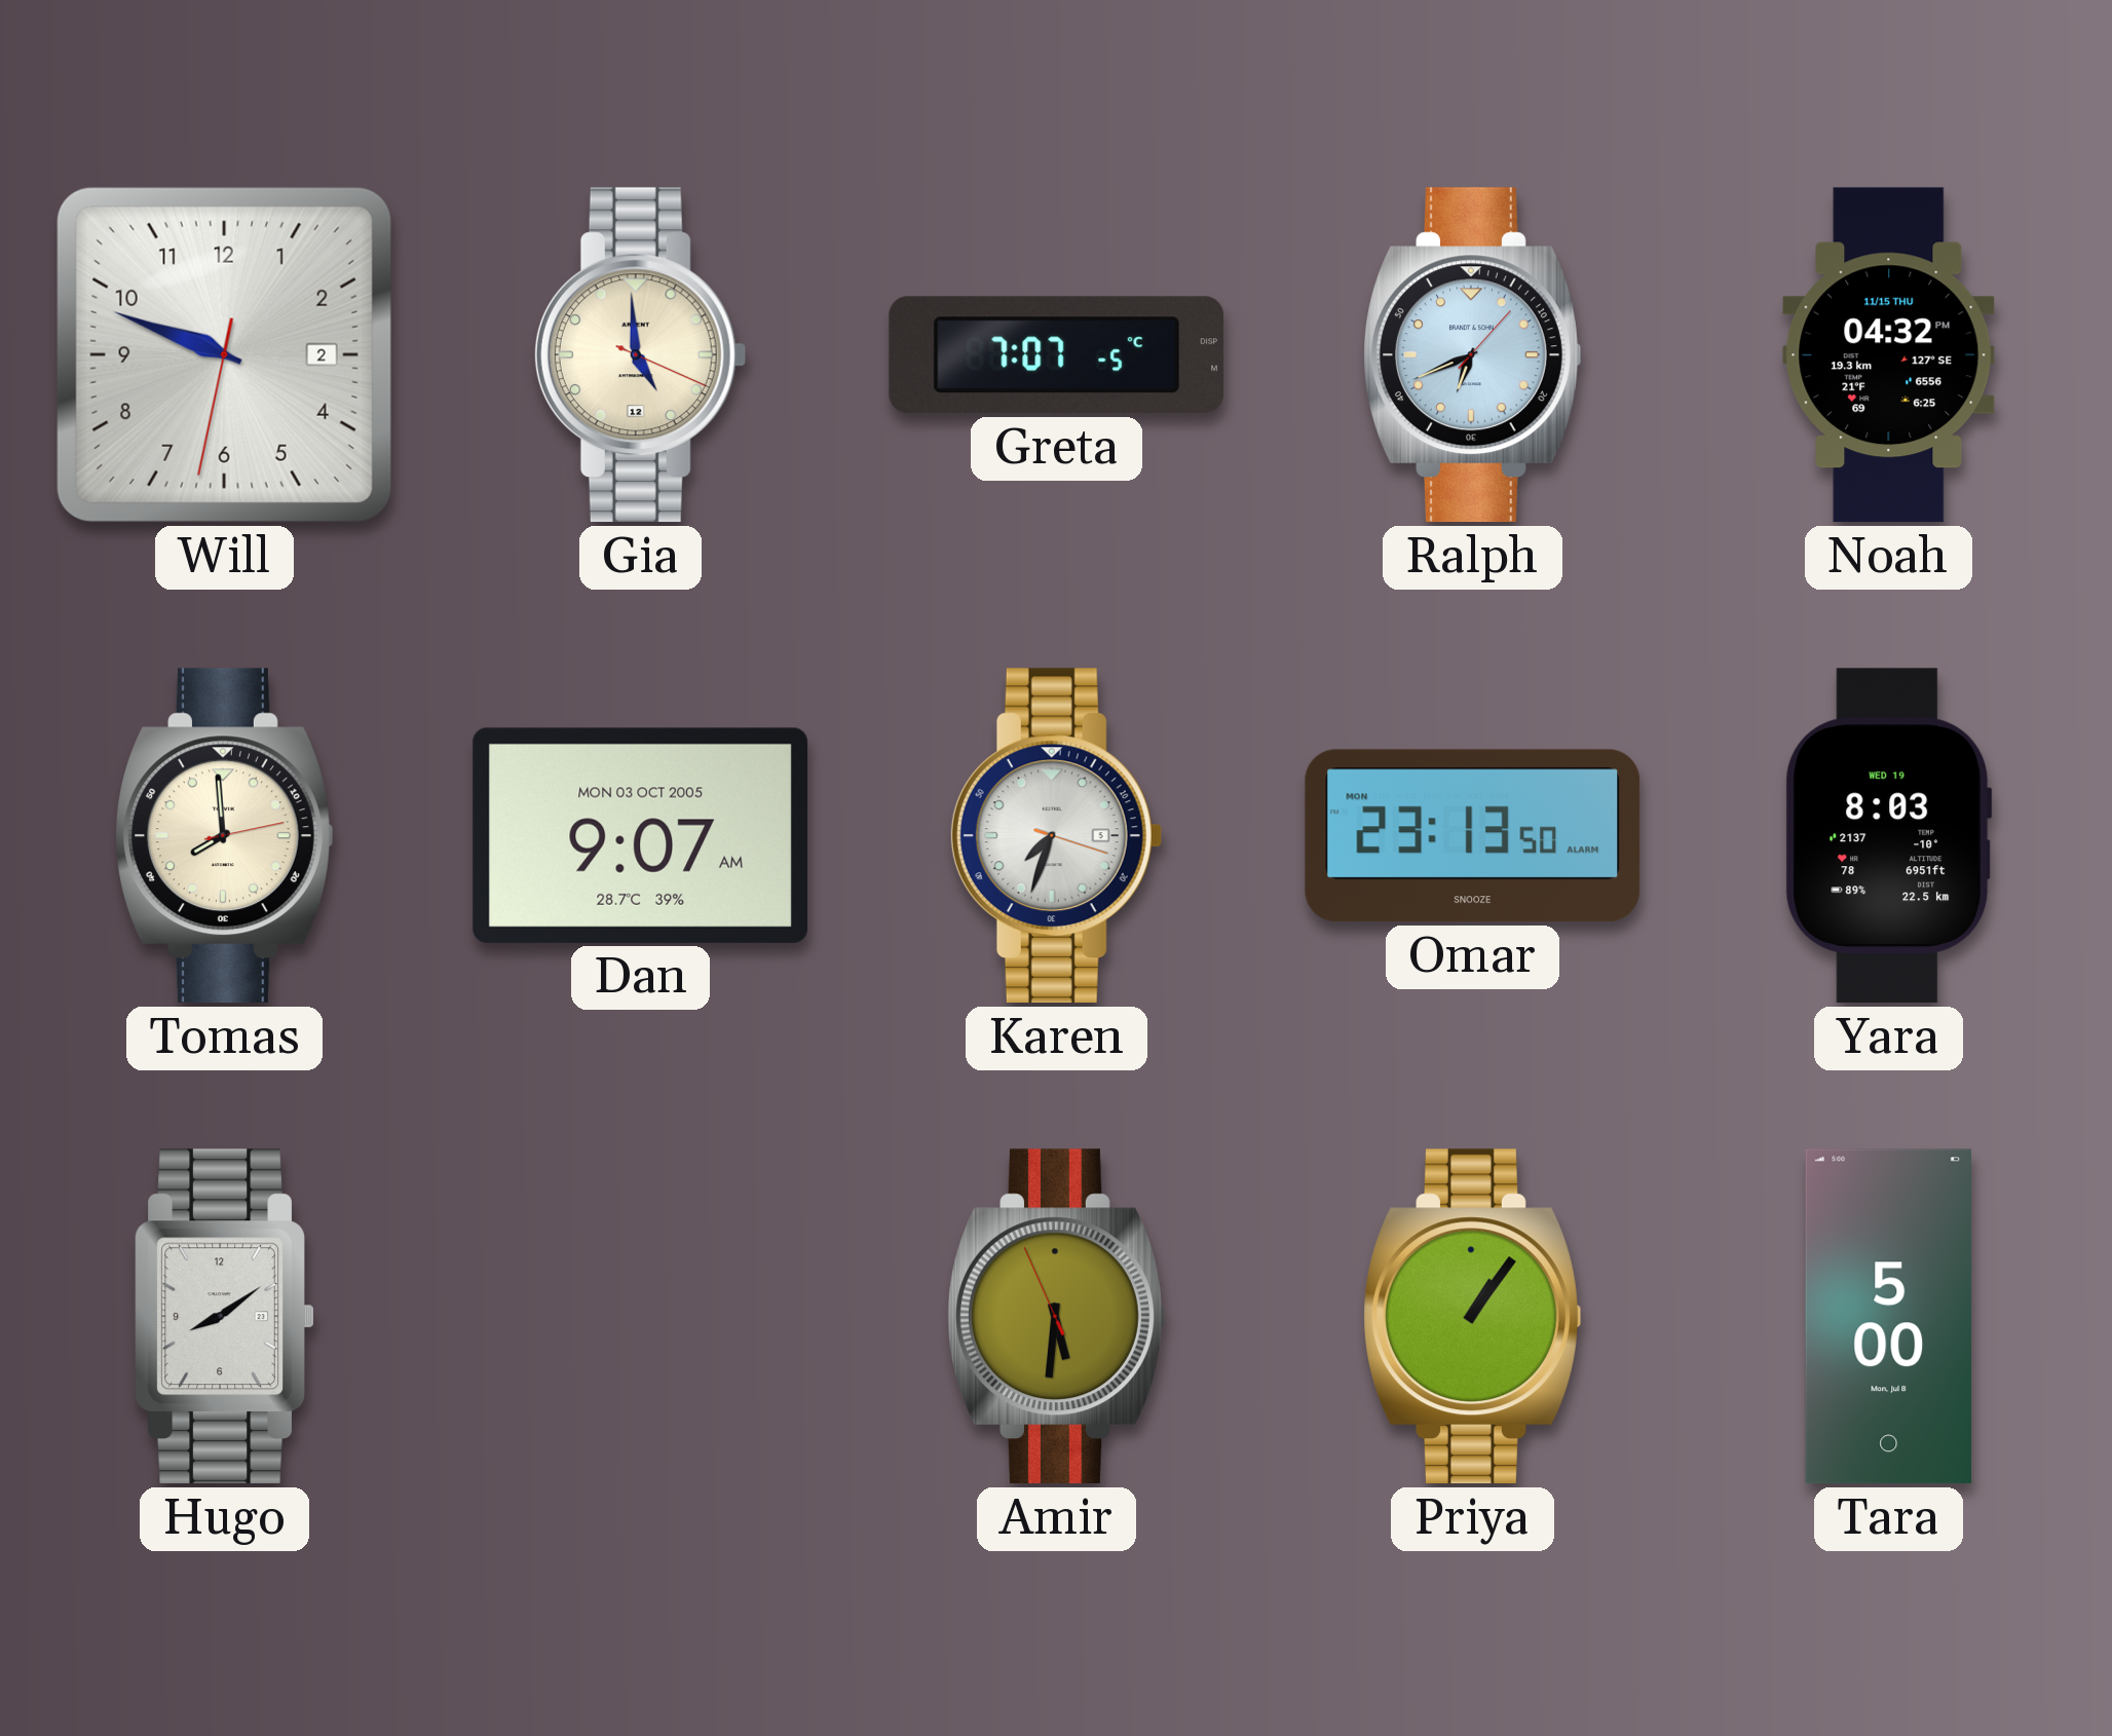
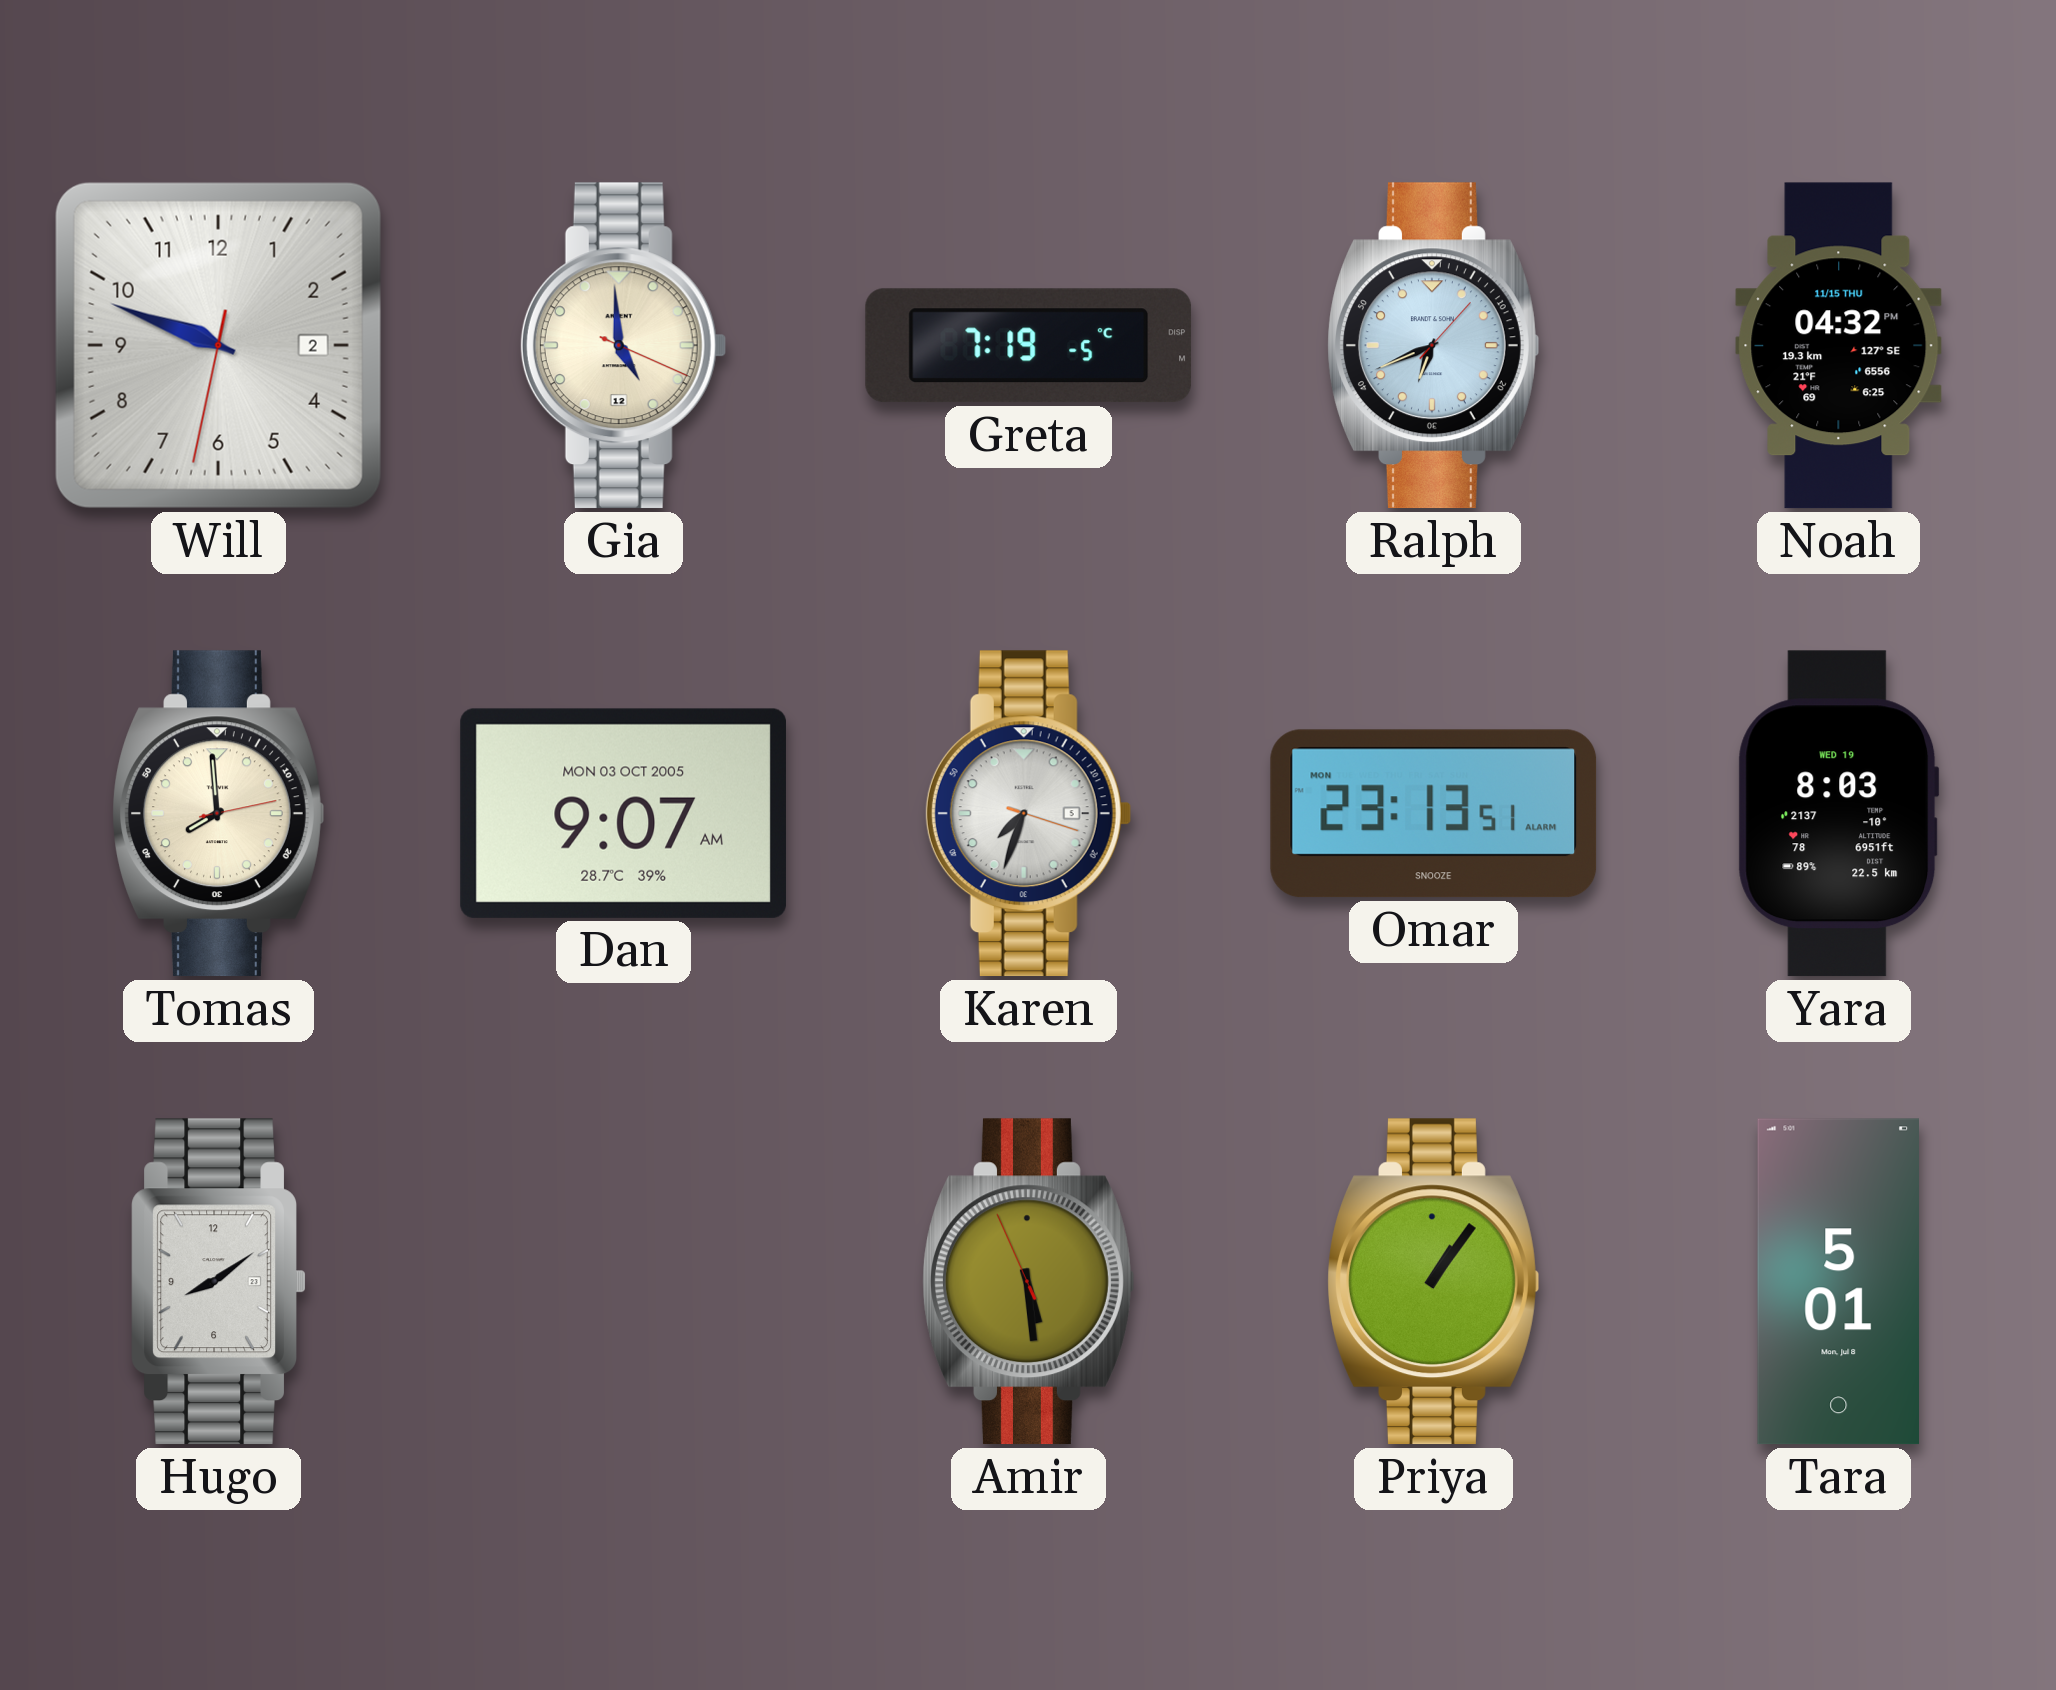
Greta: 7:07 -> 7:19
Omar: 23:13:50 -> 23:13:51
Amir: 5:30 -> 5:28
Tara: 5:00 -> 5:01
